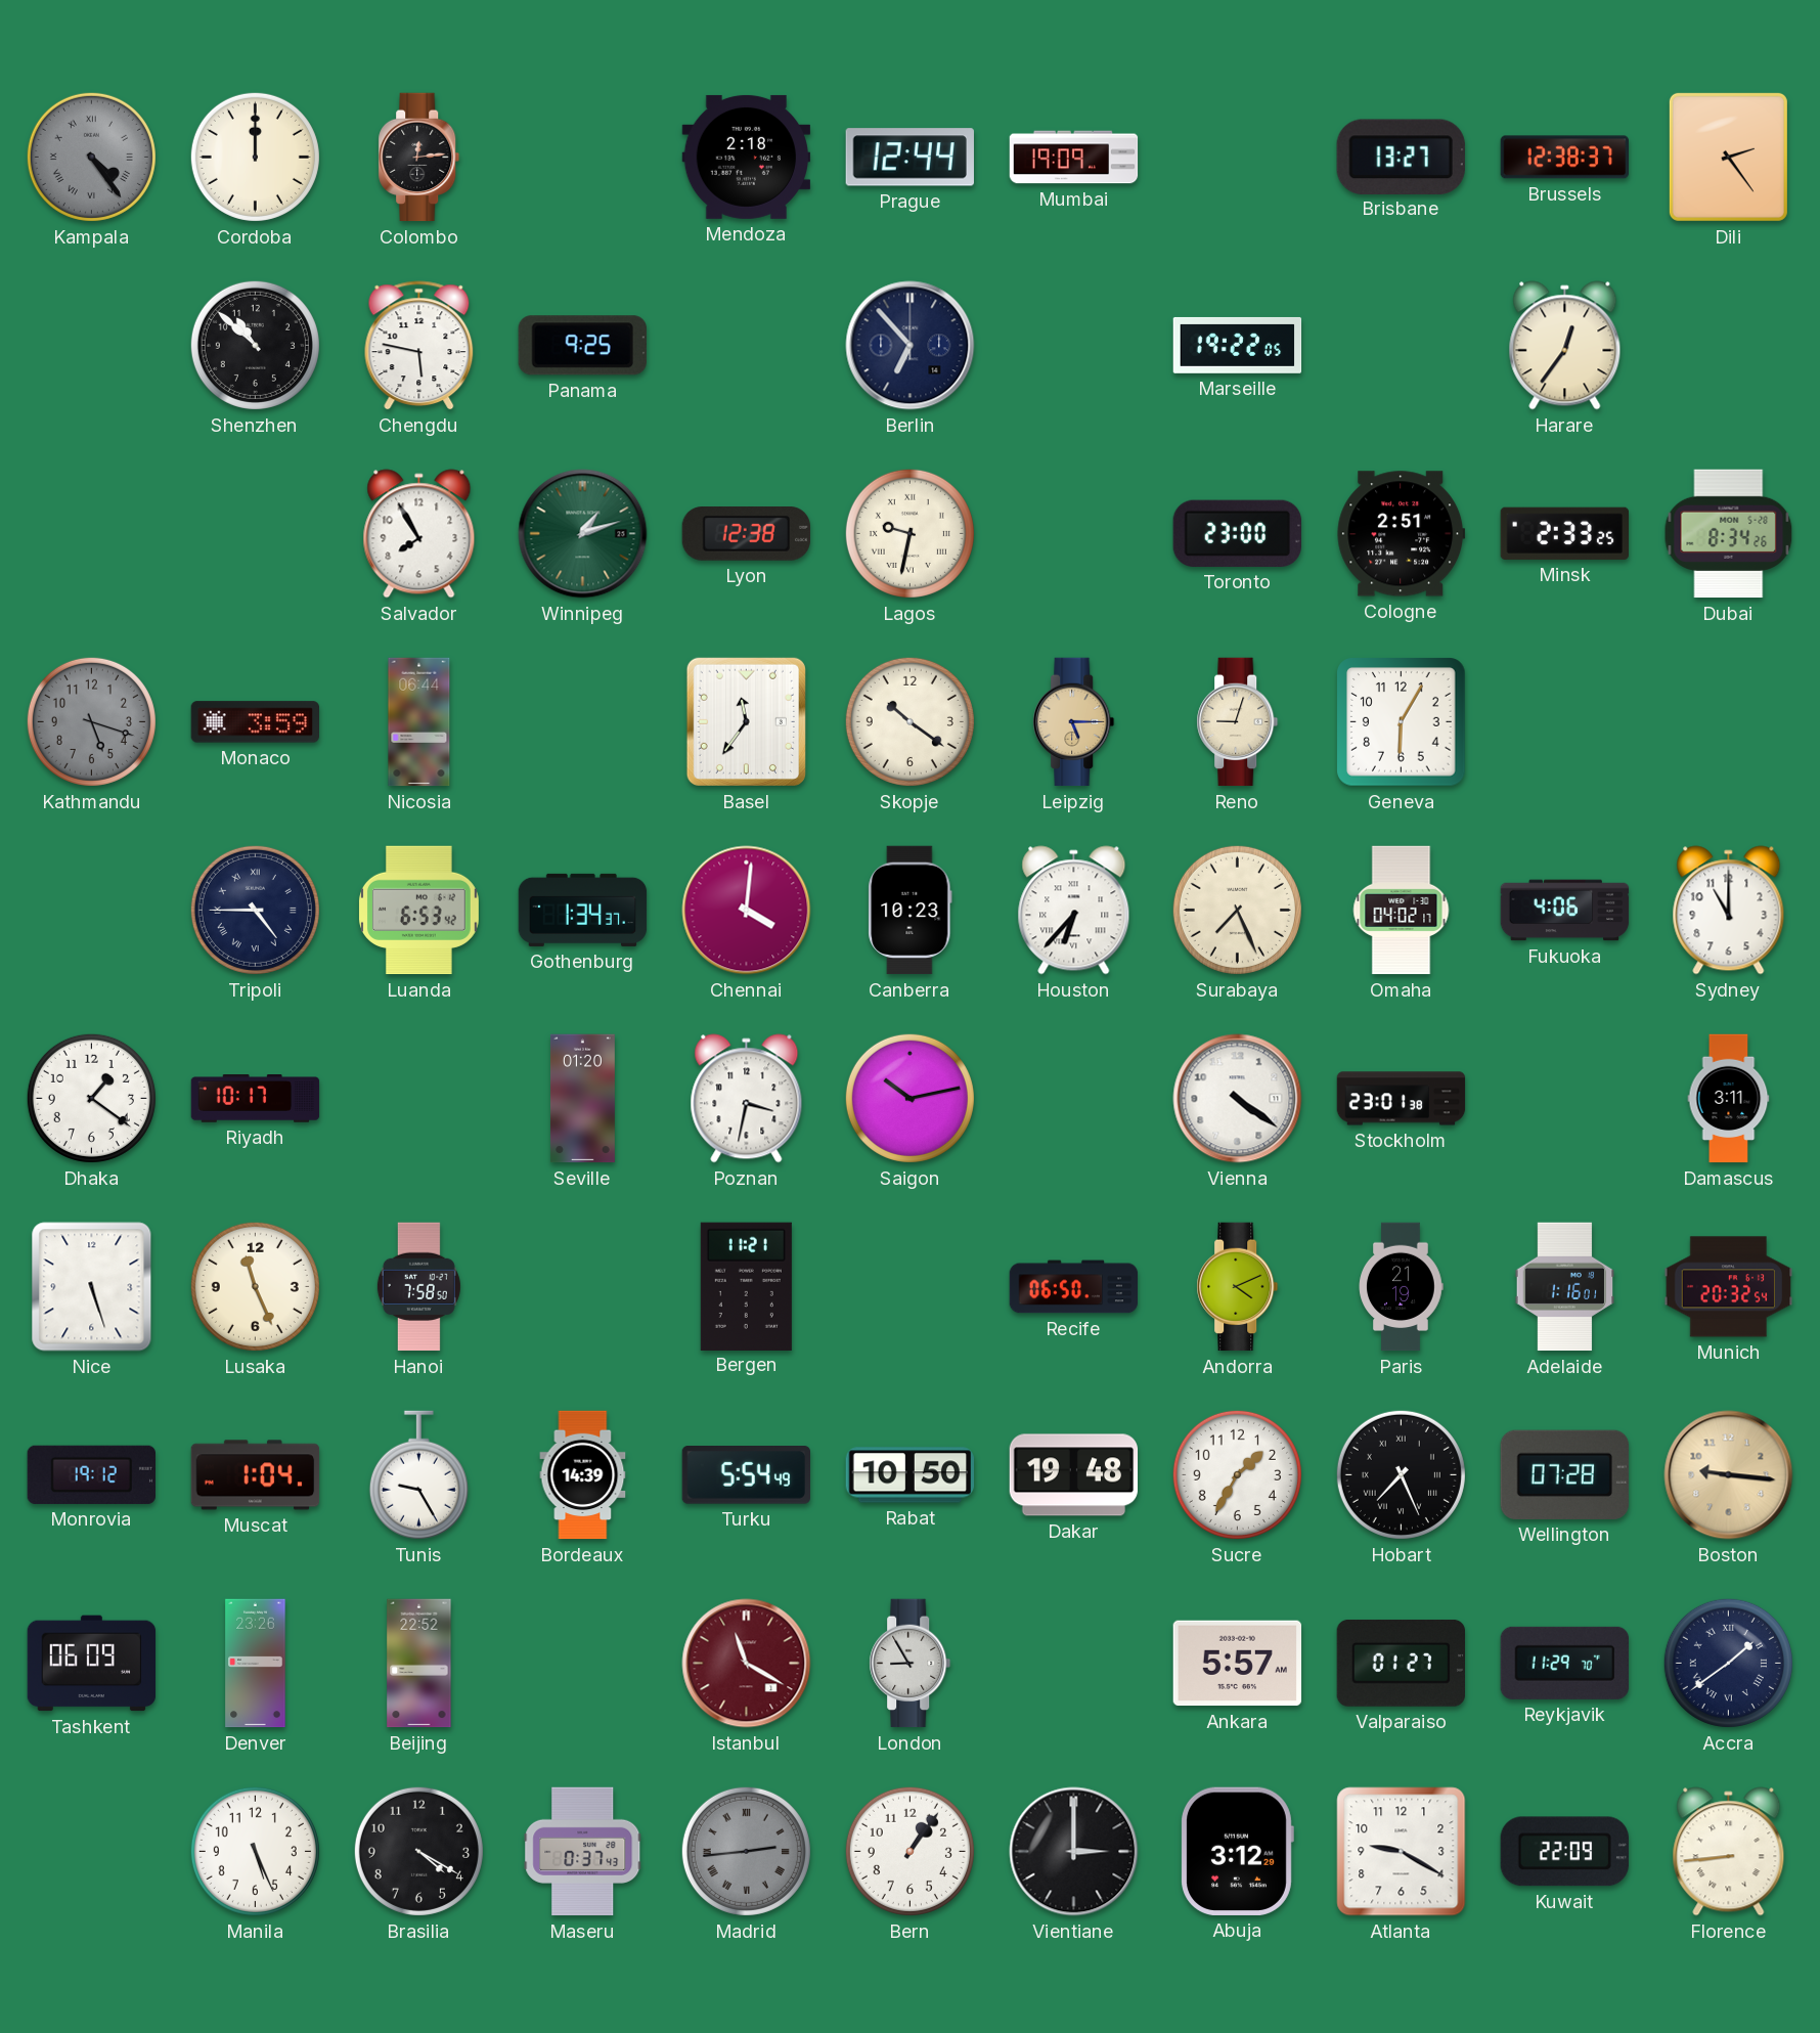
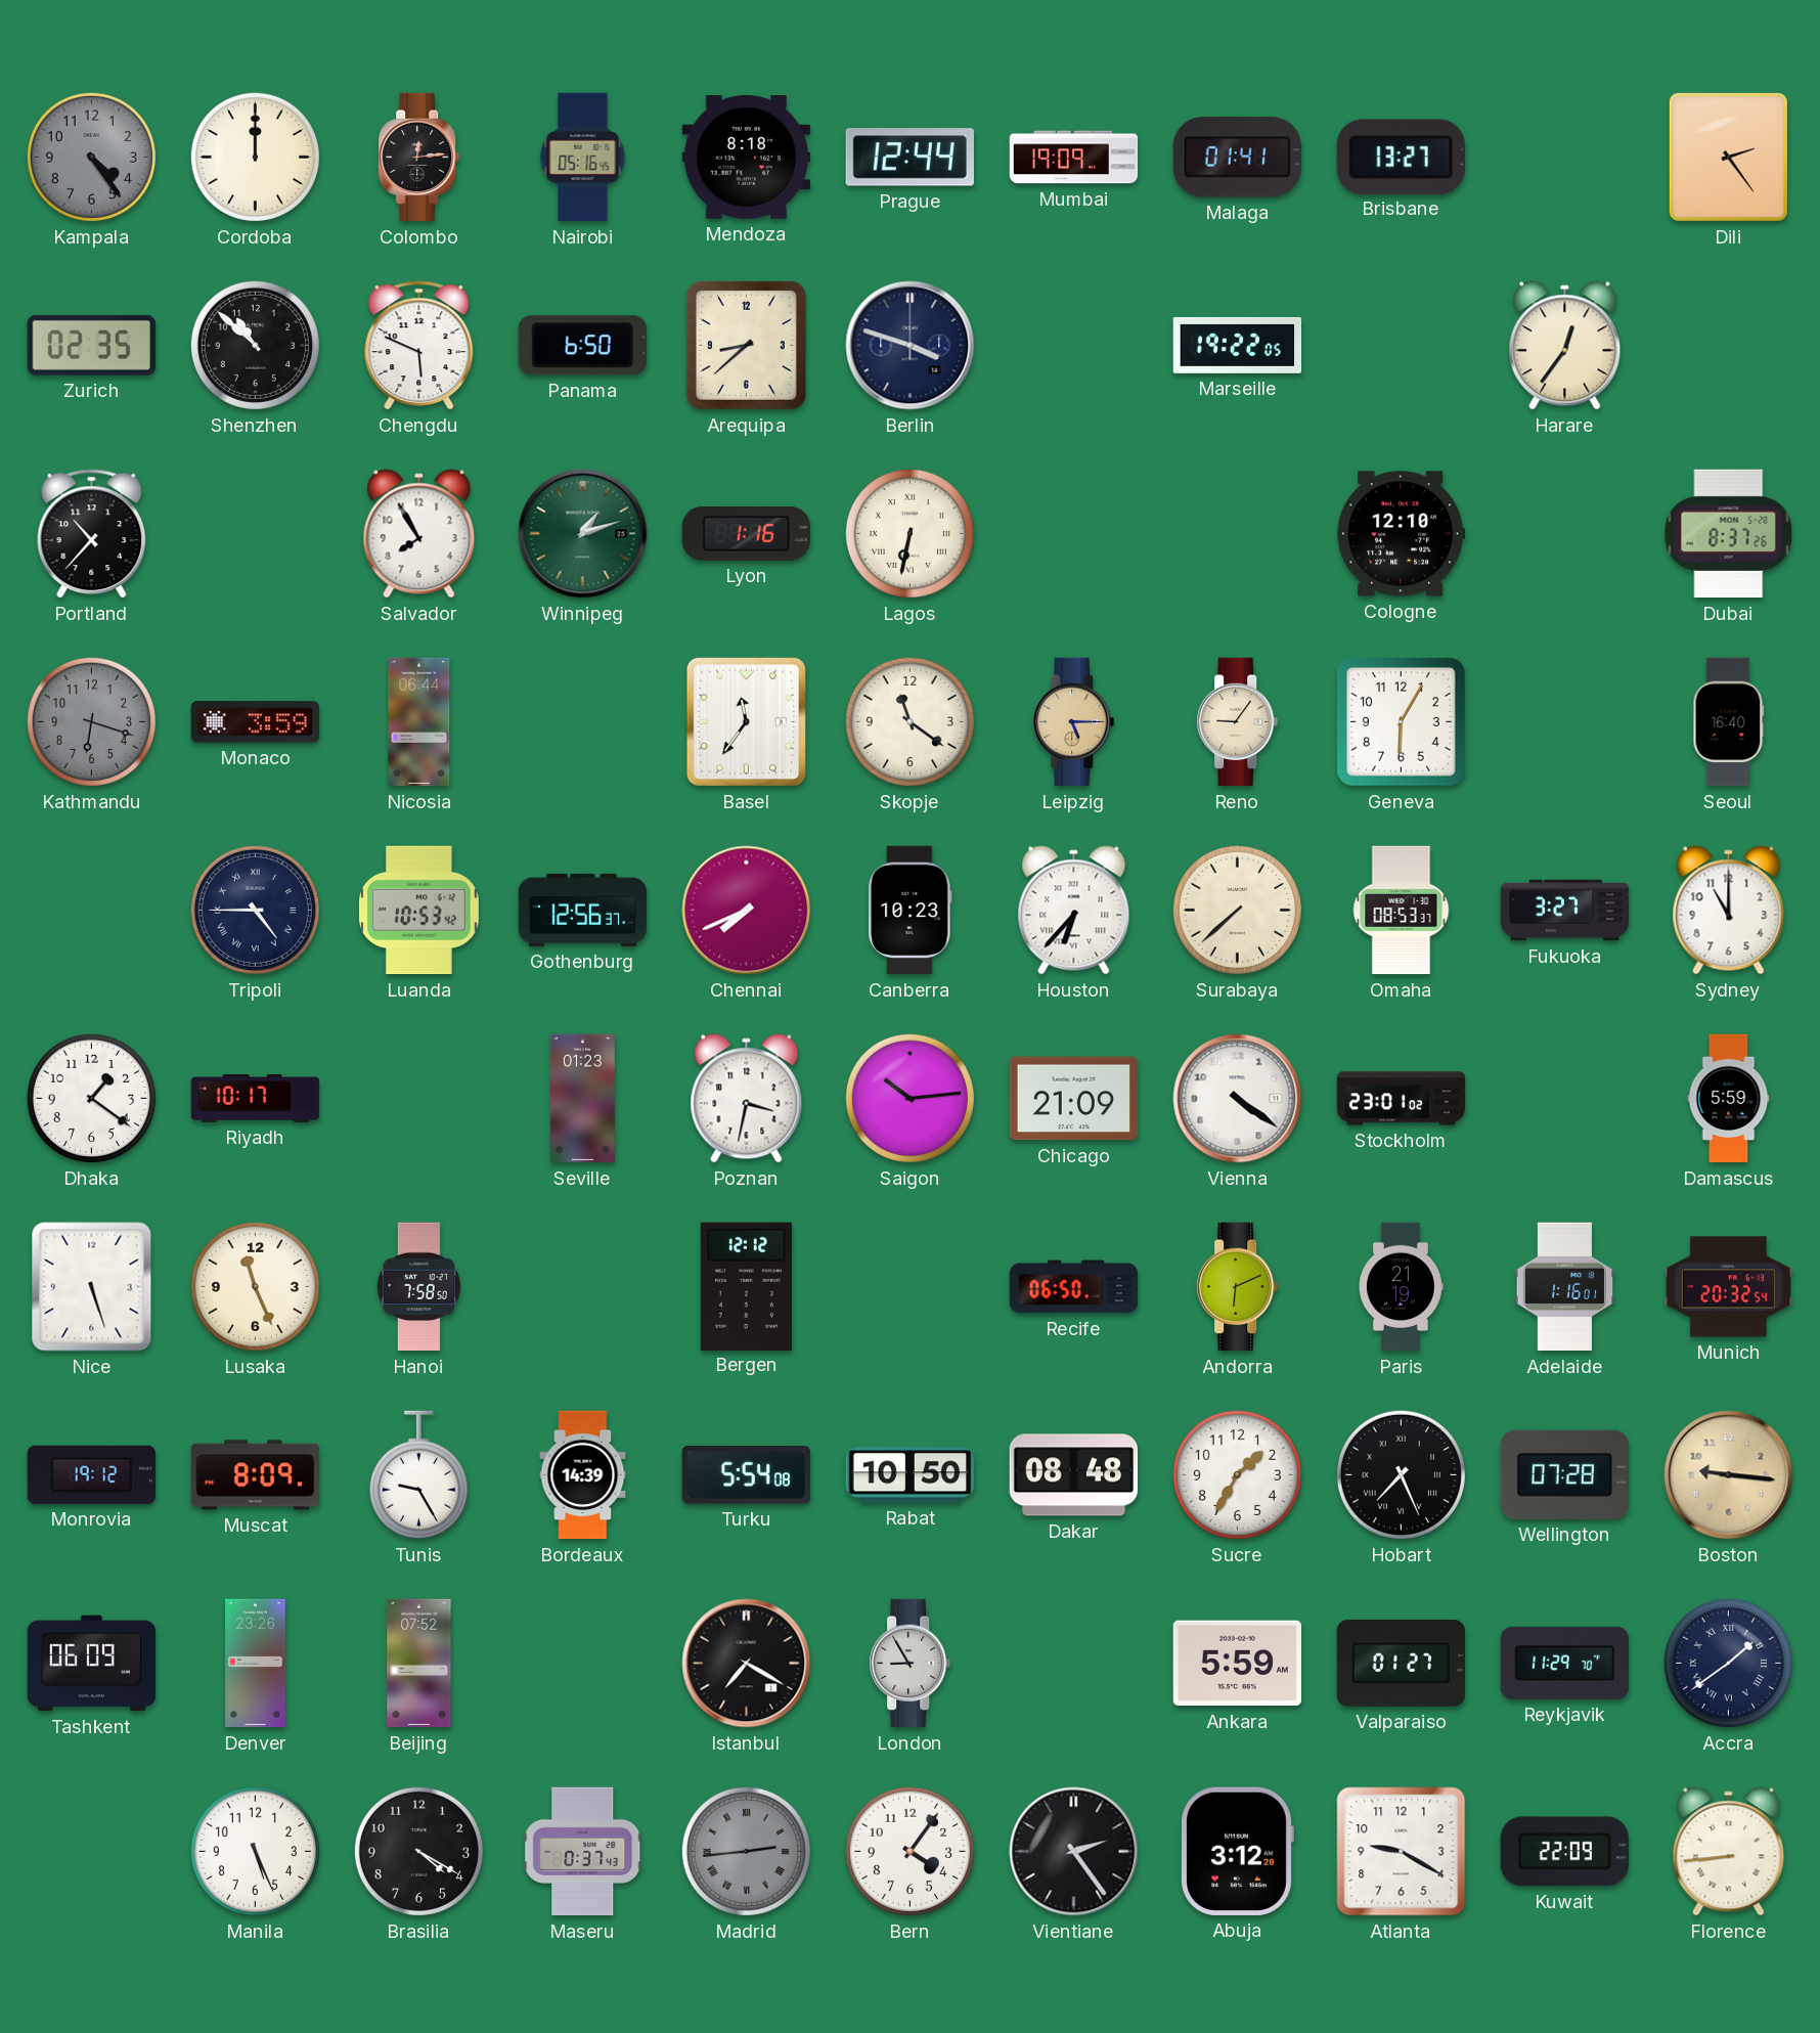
Kampala numerals: Roman -> Arabic
Nairobi: none -> 05:16
Mendoza: 2:18 -> 8:18
Malaga: none -> 01:41
Brussels: 12:38 -> none
Zurich: none -> 02:35
Chengdu: 5:47 -> 5:49
Panama: 9:25 -> 6:50
Arequipa: none -> 8:38
Berlin: 6:53 -> 3:48
Portland: none -> 10:37
Lyon: 12:38 -> 1:16
Lagos: 9:32 -> 6:32
Toronto: 23:00 -> none
Cologne: 2:51 -> 12:10
Minsk: 2:33 -> none
Dubai: 8:34 -> 8:37
Kathmandu: 5:18 -> 6:18
Skopje: 10:21 -> 11:21
Reno: 9:03 -> 9:06
Seoul: none -> 16:40
Luanda: 6:53 -> 10:53
Gothenburg: 1:34 -> 12:56
Chennai: 4:01 -> 7:41
Surabaya: 7:26 -> 7:38
Omaha: 04:02 -> 08:53
Fukuoka: 4:06 -> 3:27
Seville: 01:20 -> 01:23
Saigon: 10:13 -> 10:14
Chicago: none -> 21:09
Stockholm: 23:01:38 -> 23:01:02
Damascus: 3:11 -> 5:59
Bergen: 11:21 -> 12:12
Andorra: 4:11 -> 6:11
Muscat: 1:04 -> 8:09
Turku: 5:54:49 -> 5:54:08
Dakar: 19:48 -> 08:48
Beijing: 22:52 -> 07:52
Istanbul: 11:20 -> 7:20
Istanbul dial: burgundy -> black
Ankara: 5:57 -> 5:59
Bern: 1:06 -> 4:06
Vientiane: 3:00 -> 2:24
